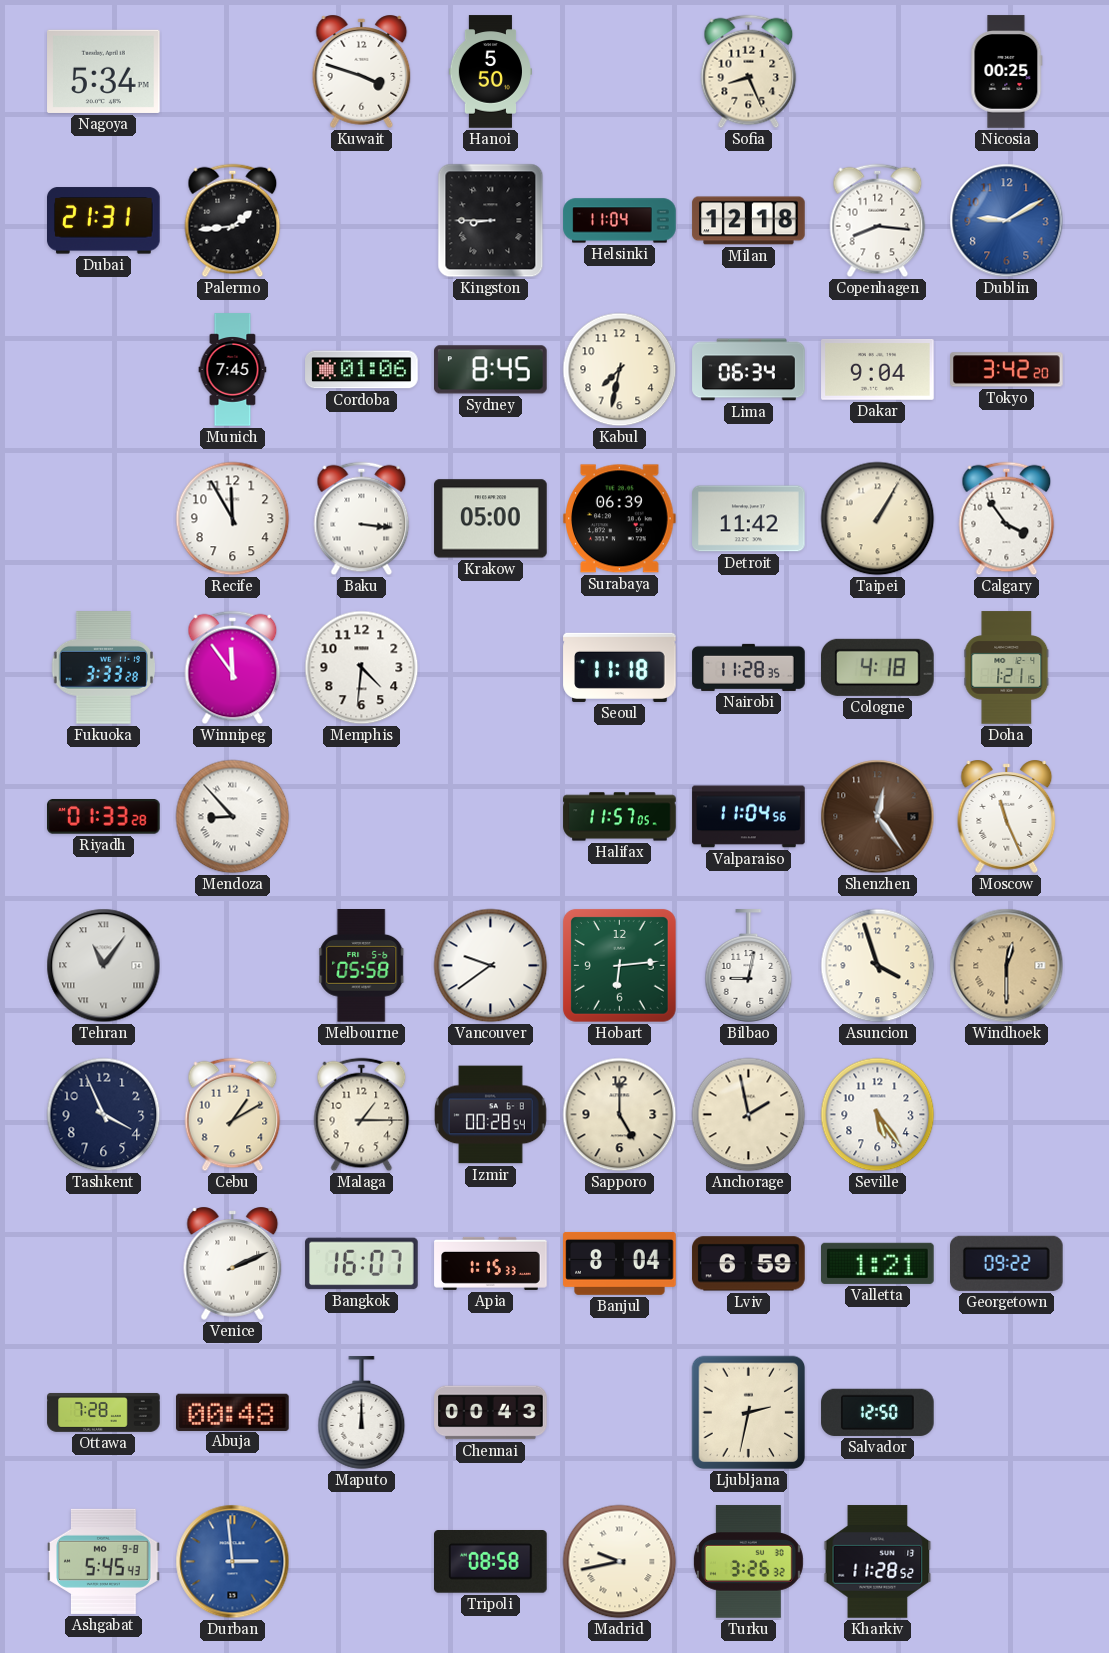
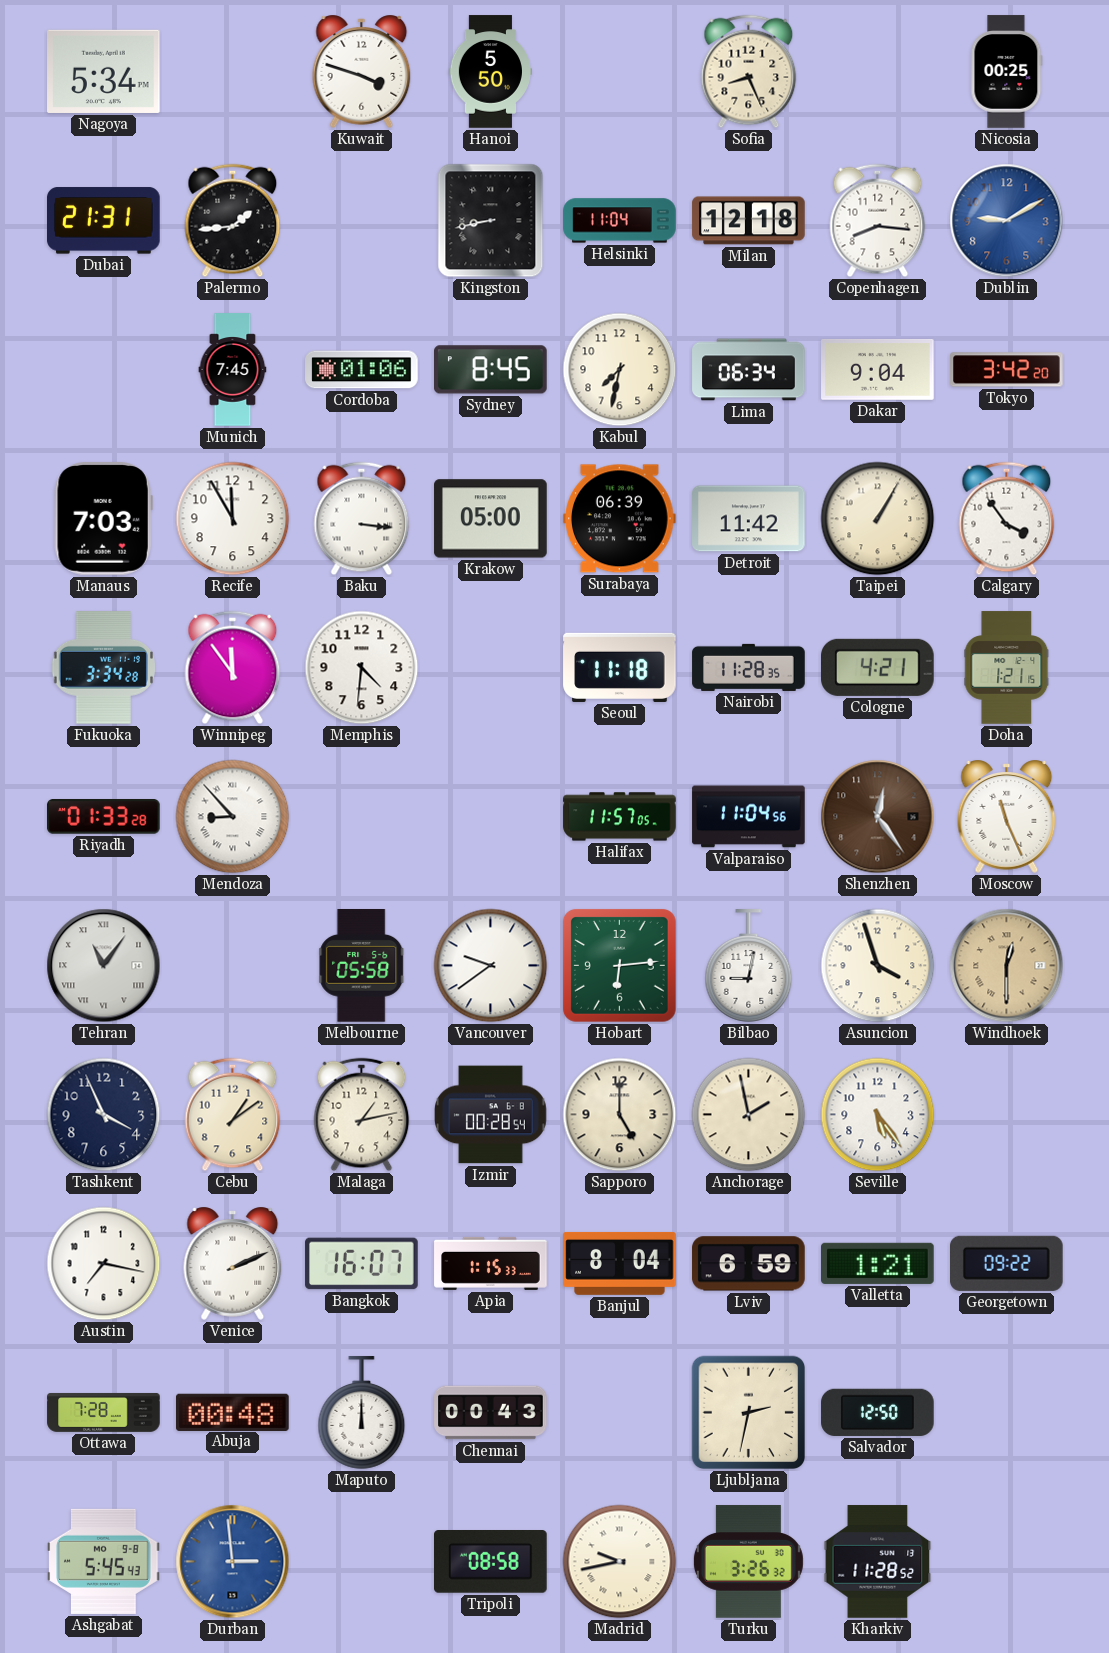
Kingston: 8:45 -> 8:43
Manaus: none -> 7:03
Fukuoka: 3:33 -> 3:34
Cologne: 4:18 -> 4:21
Cebu: 1:10 -> 1:09
Malaga: 1:15 -> 1:13
Austin: none -> 7:17
